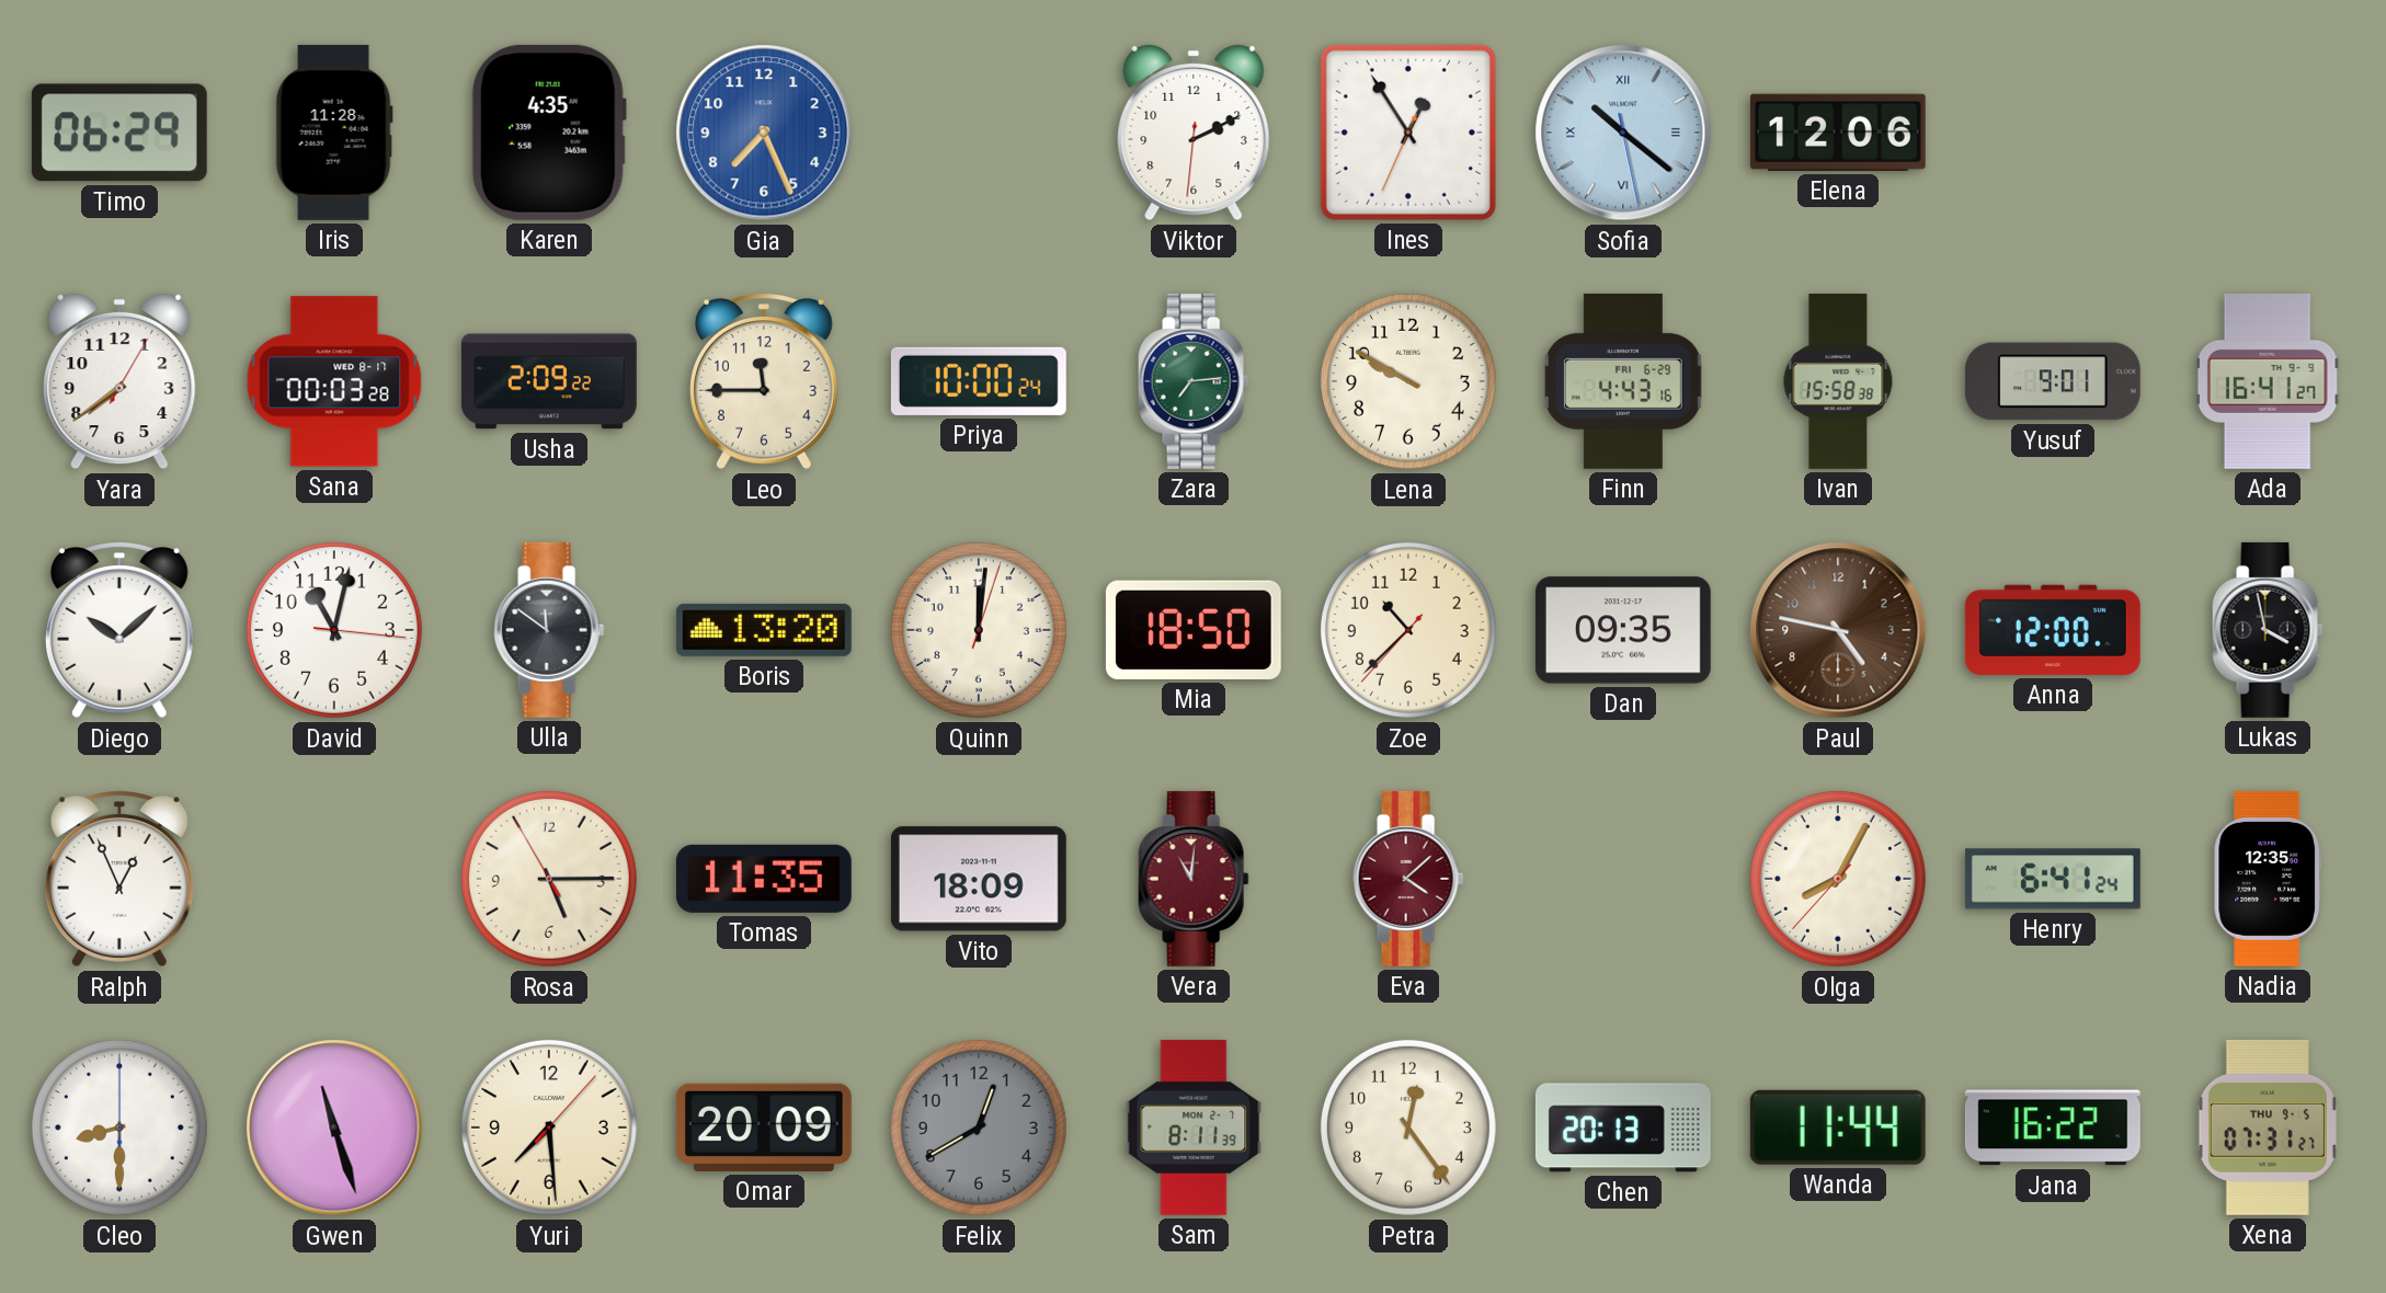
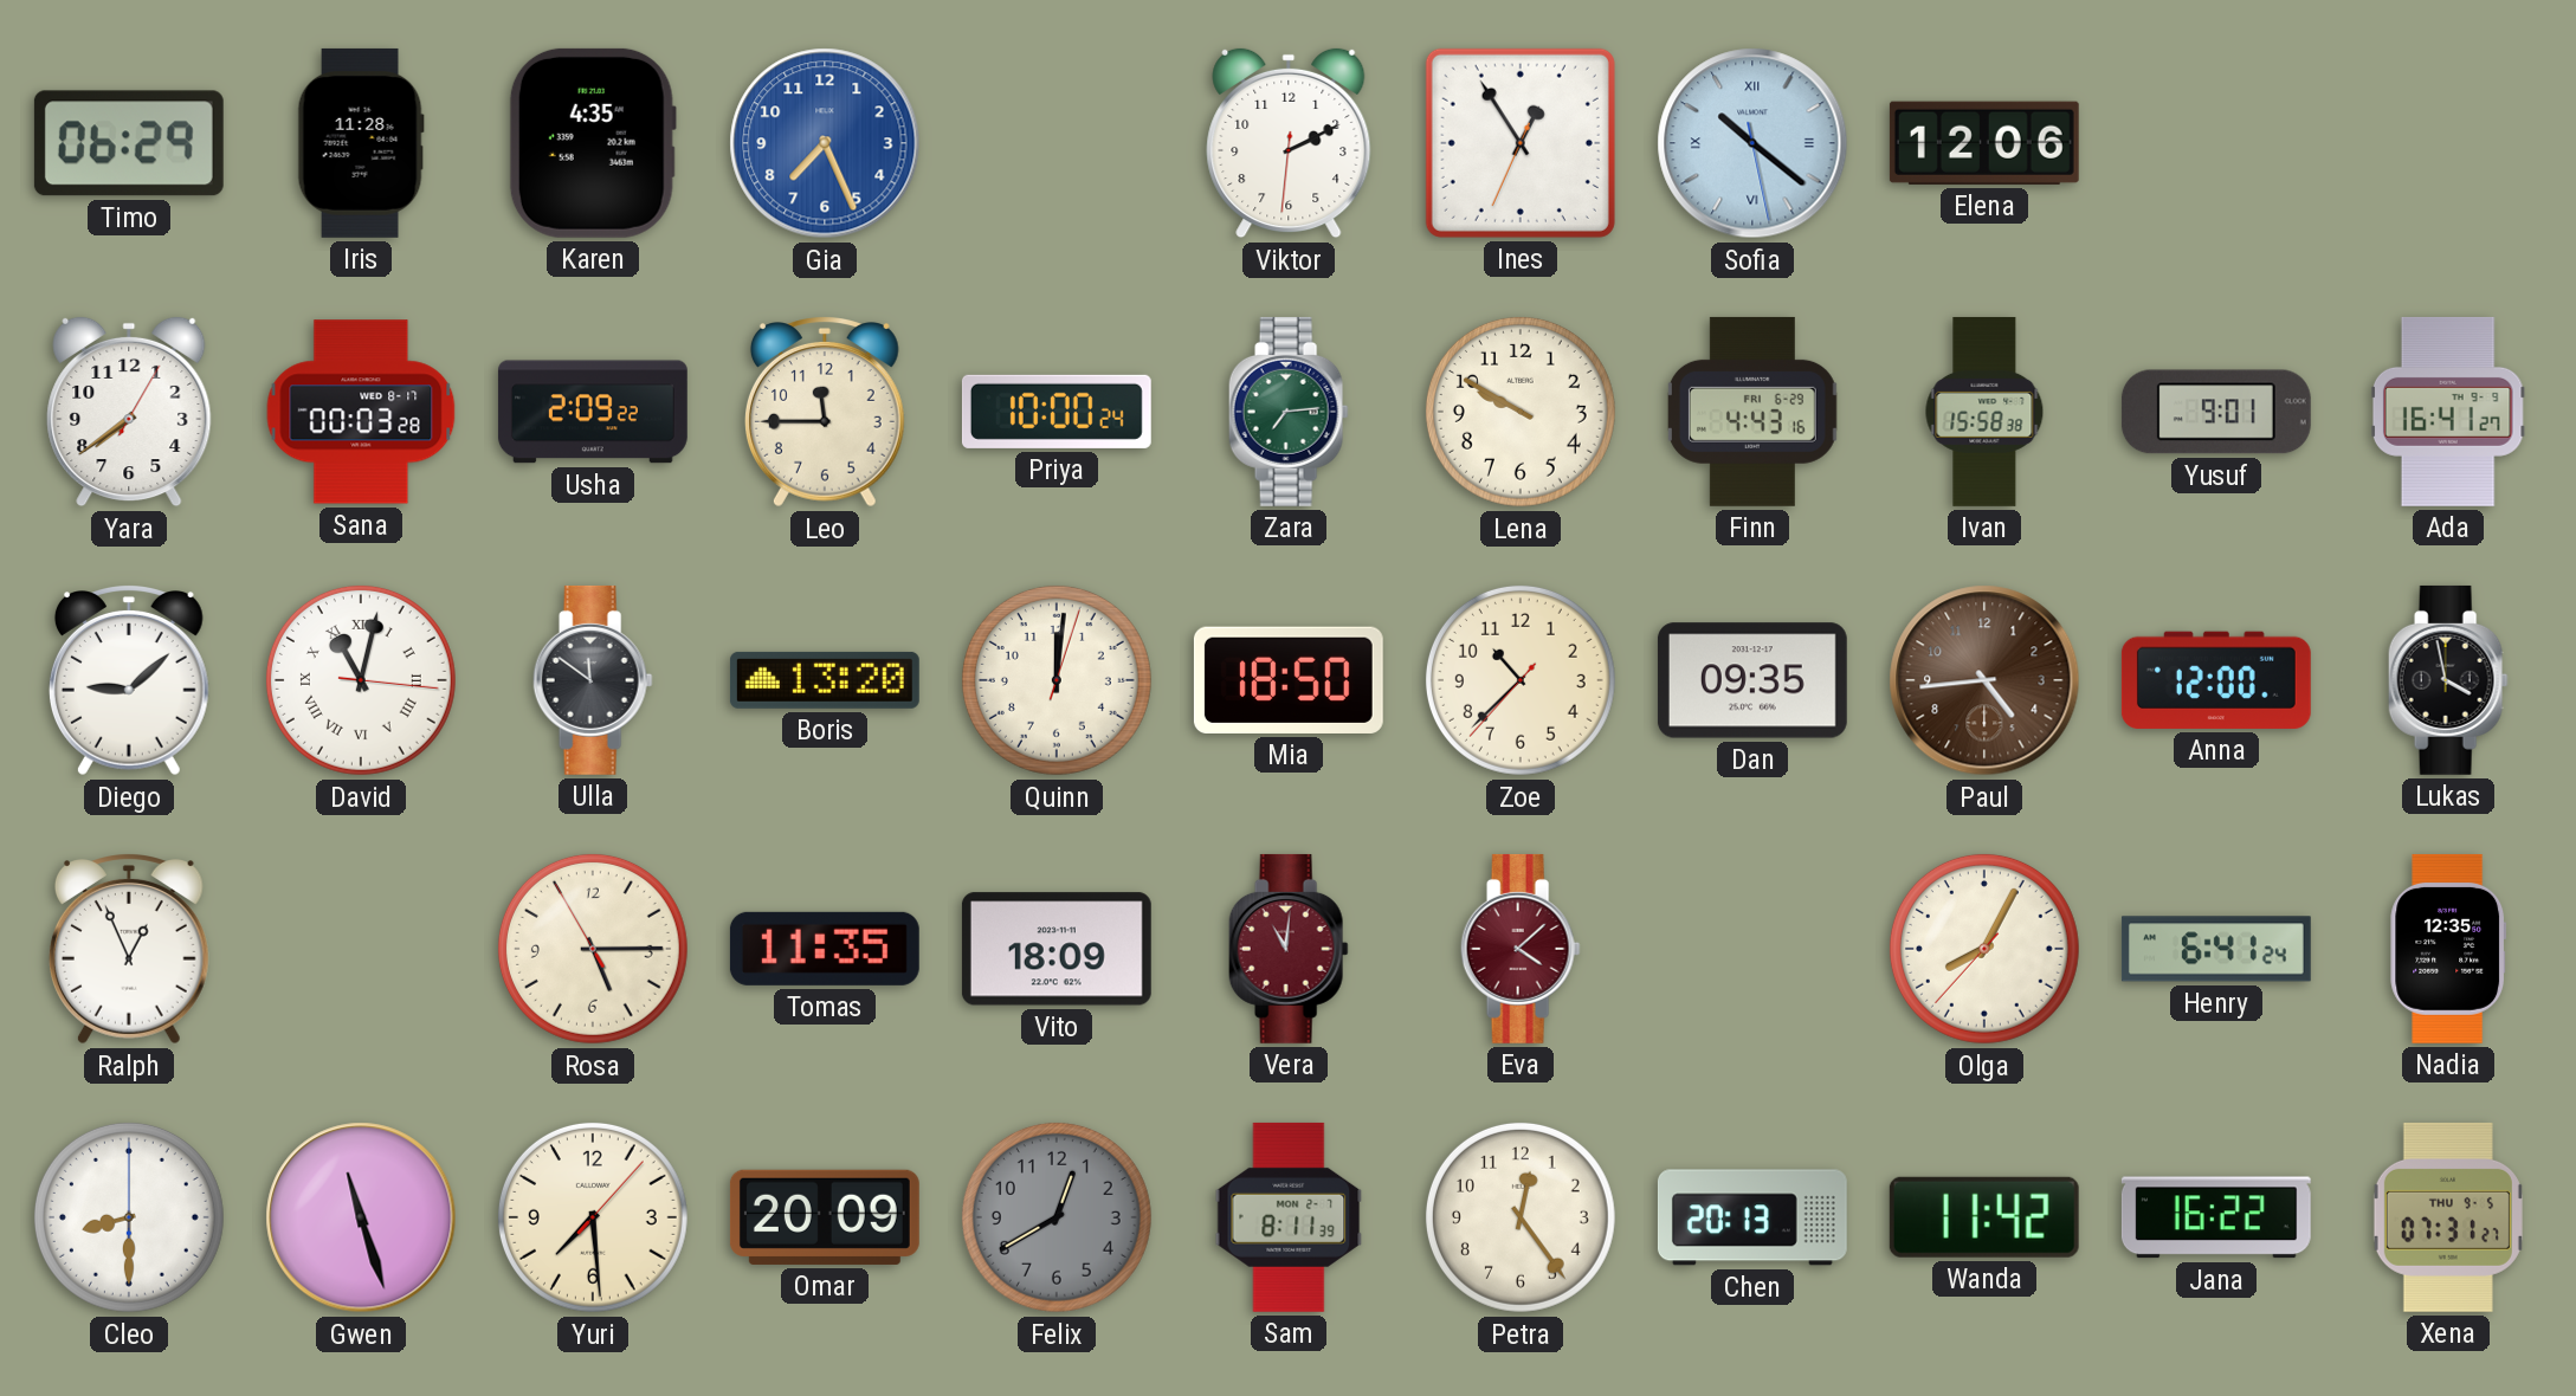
Diego: 10:08 -> 9:08
David numerals: Arabic -> Roman
Paul: 4:47 -> 4:44
Wanda: 11:44 -> 11:42
